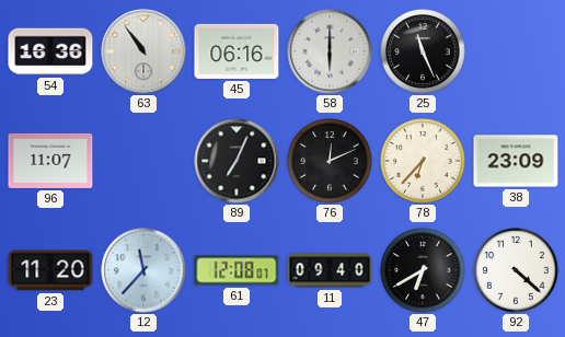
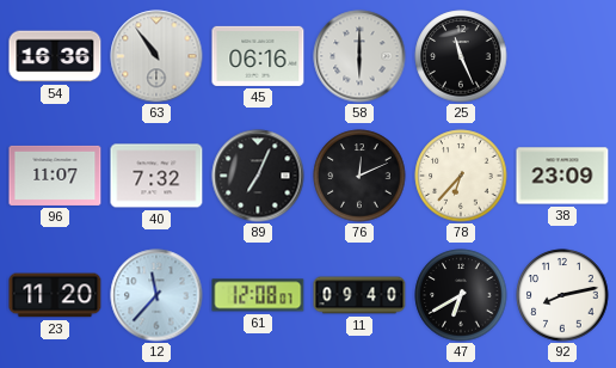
40: none -> 7:32
92: 4:22 -> 8:13
